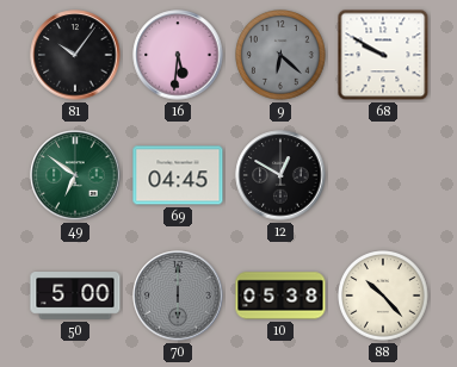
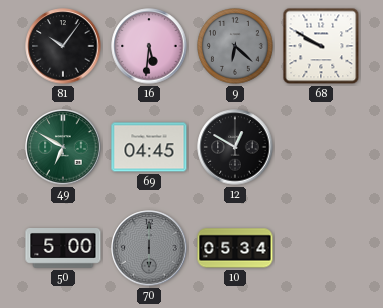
49: 6:51 -> 6:50
10: 05:38 -> 05:34
88: 10:23 -> none
